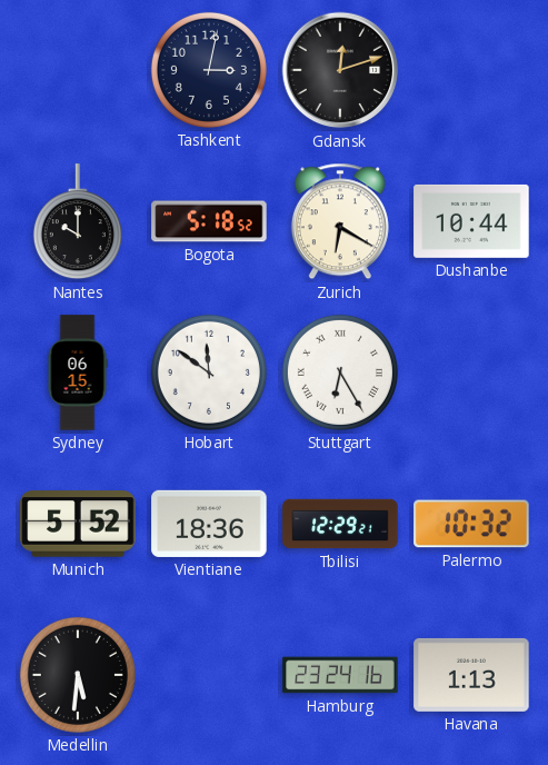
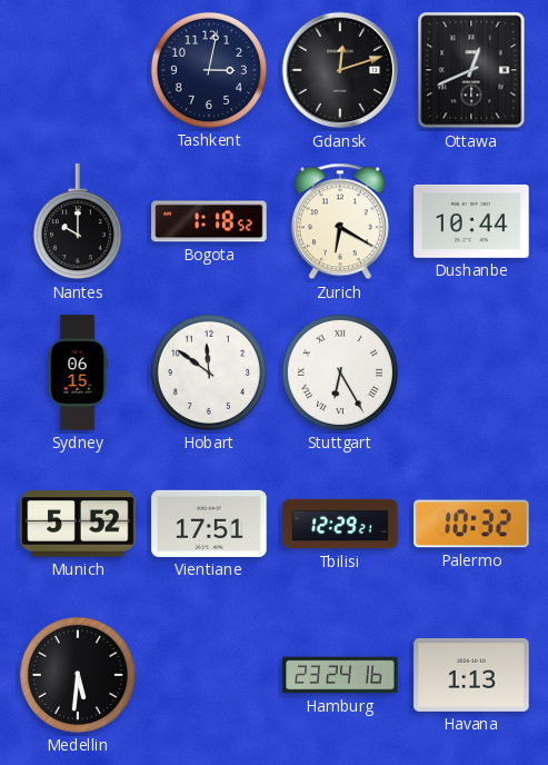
Ottawa: none -> 12:41
Bogota: 5:18 -> 1:18
Vientiane: 18:36 -> 17:51
